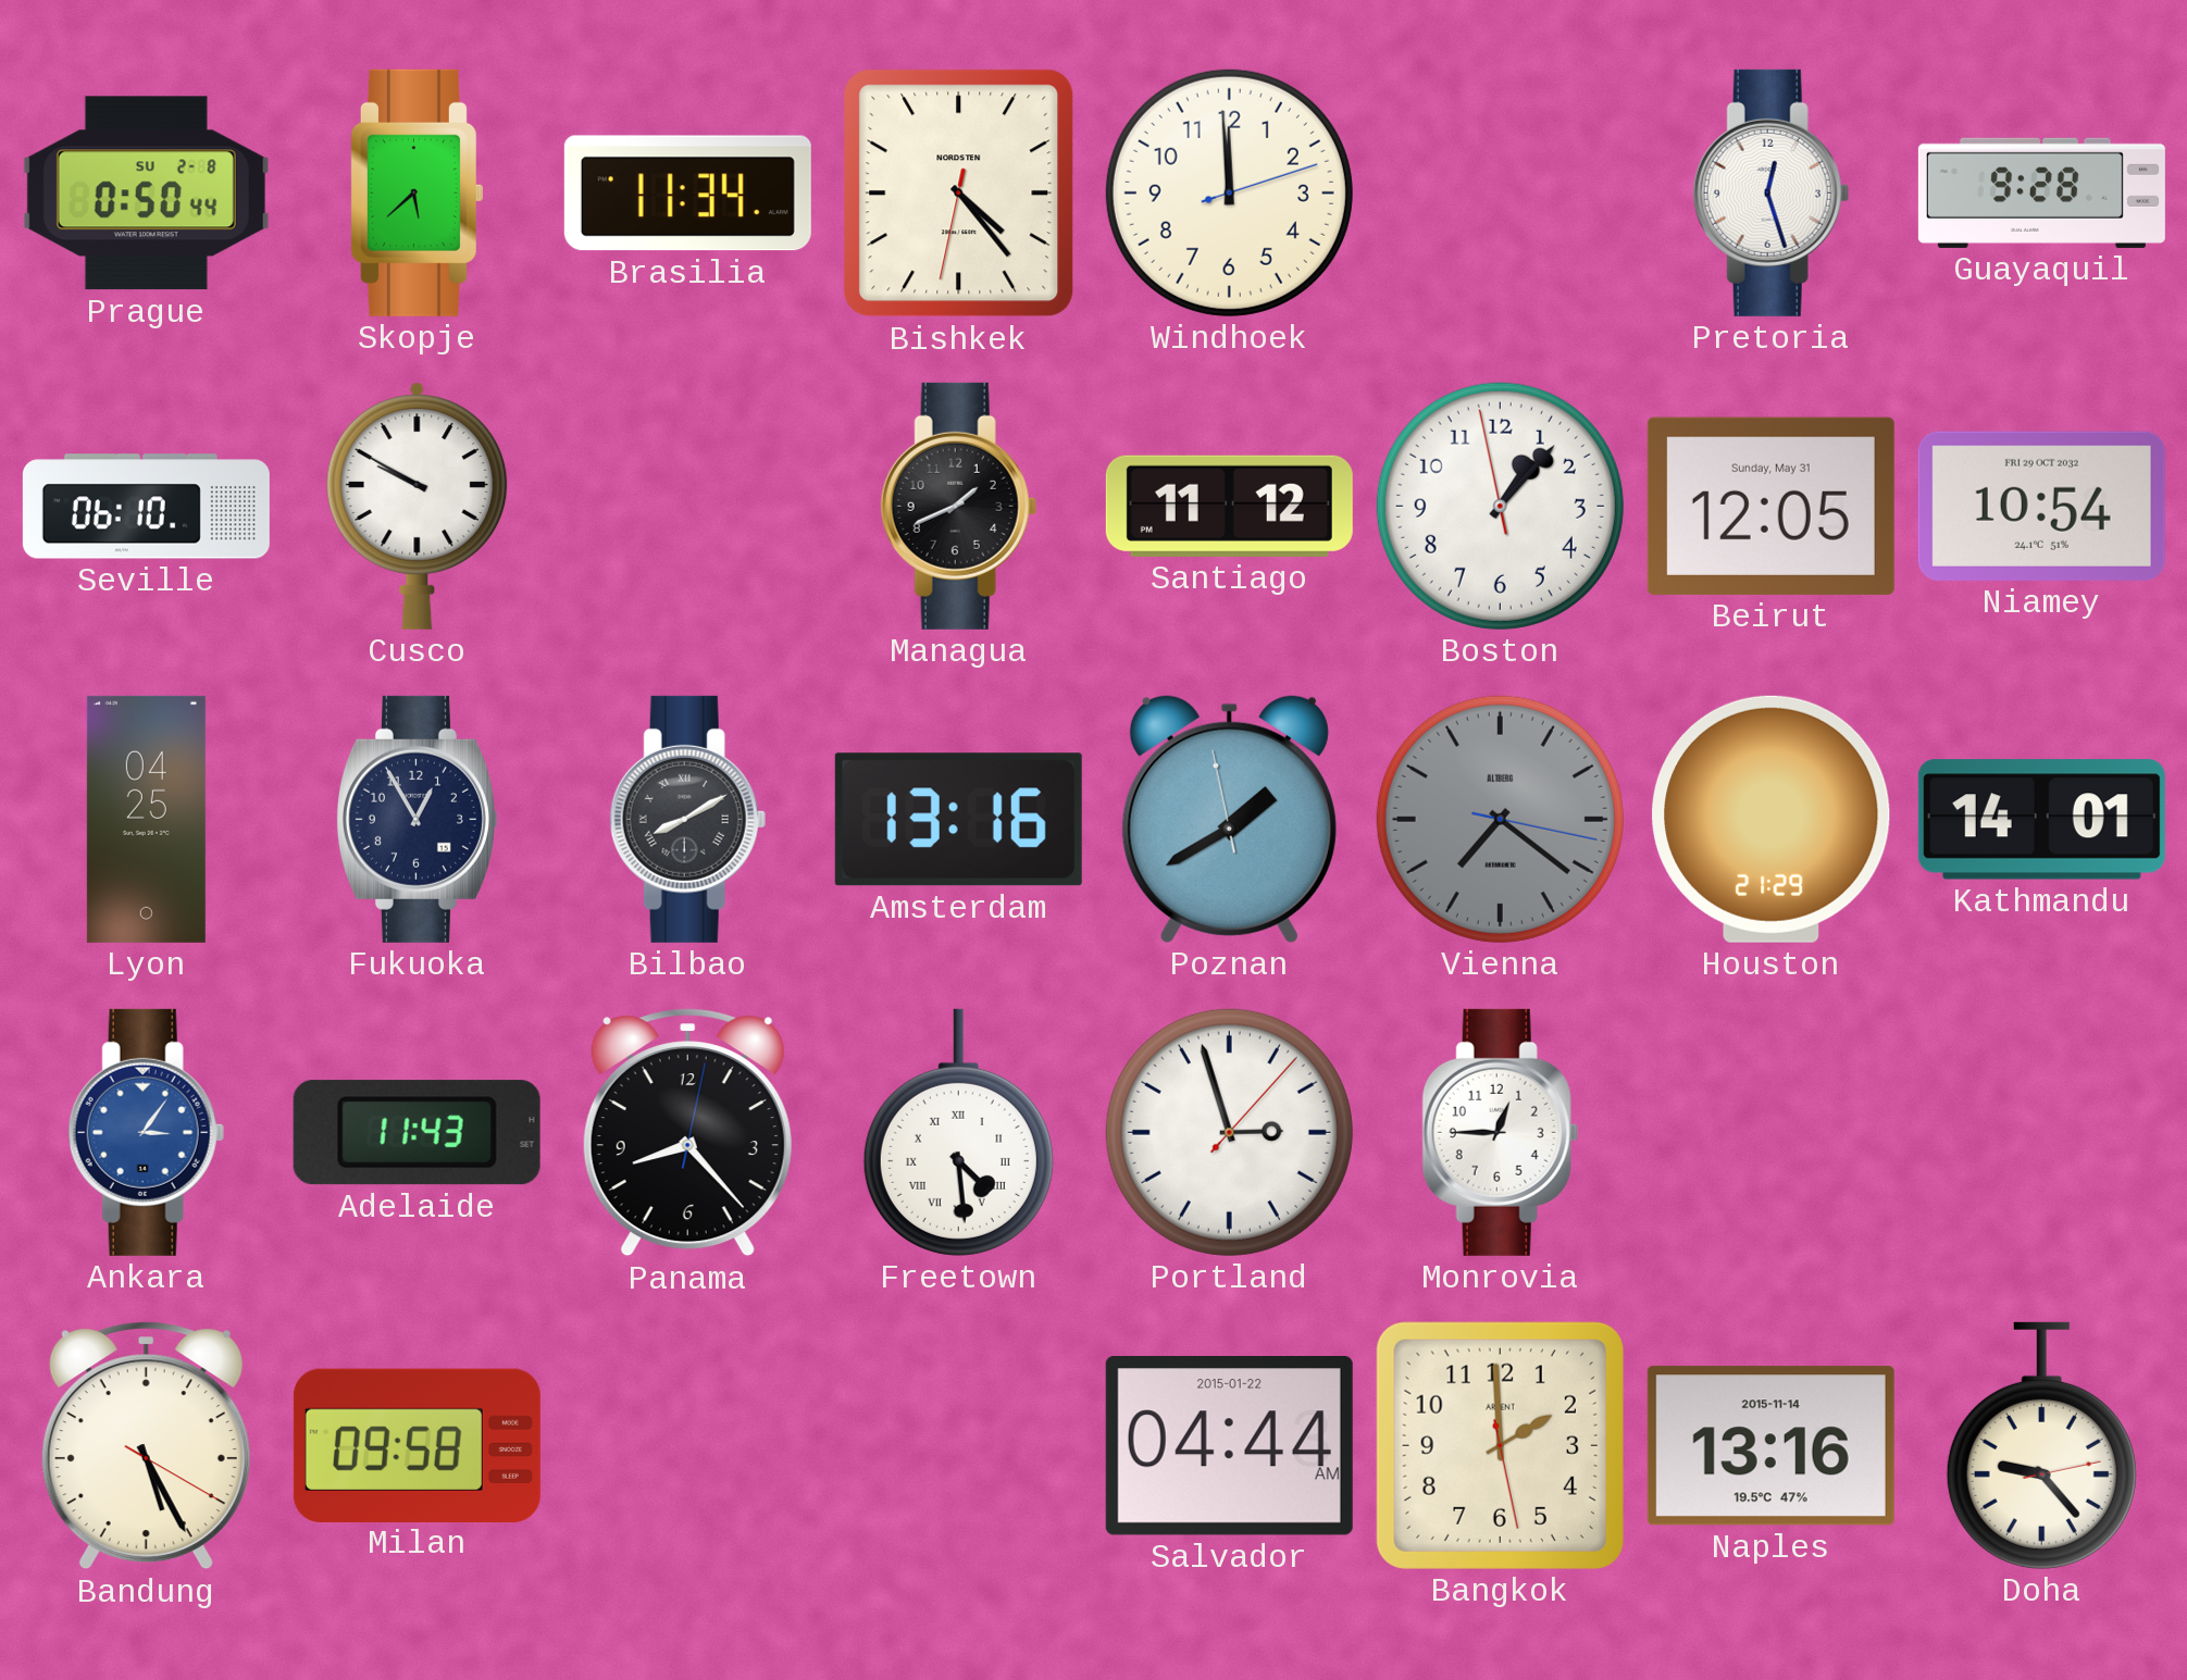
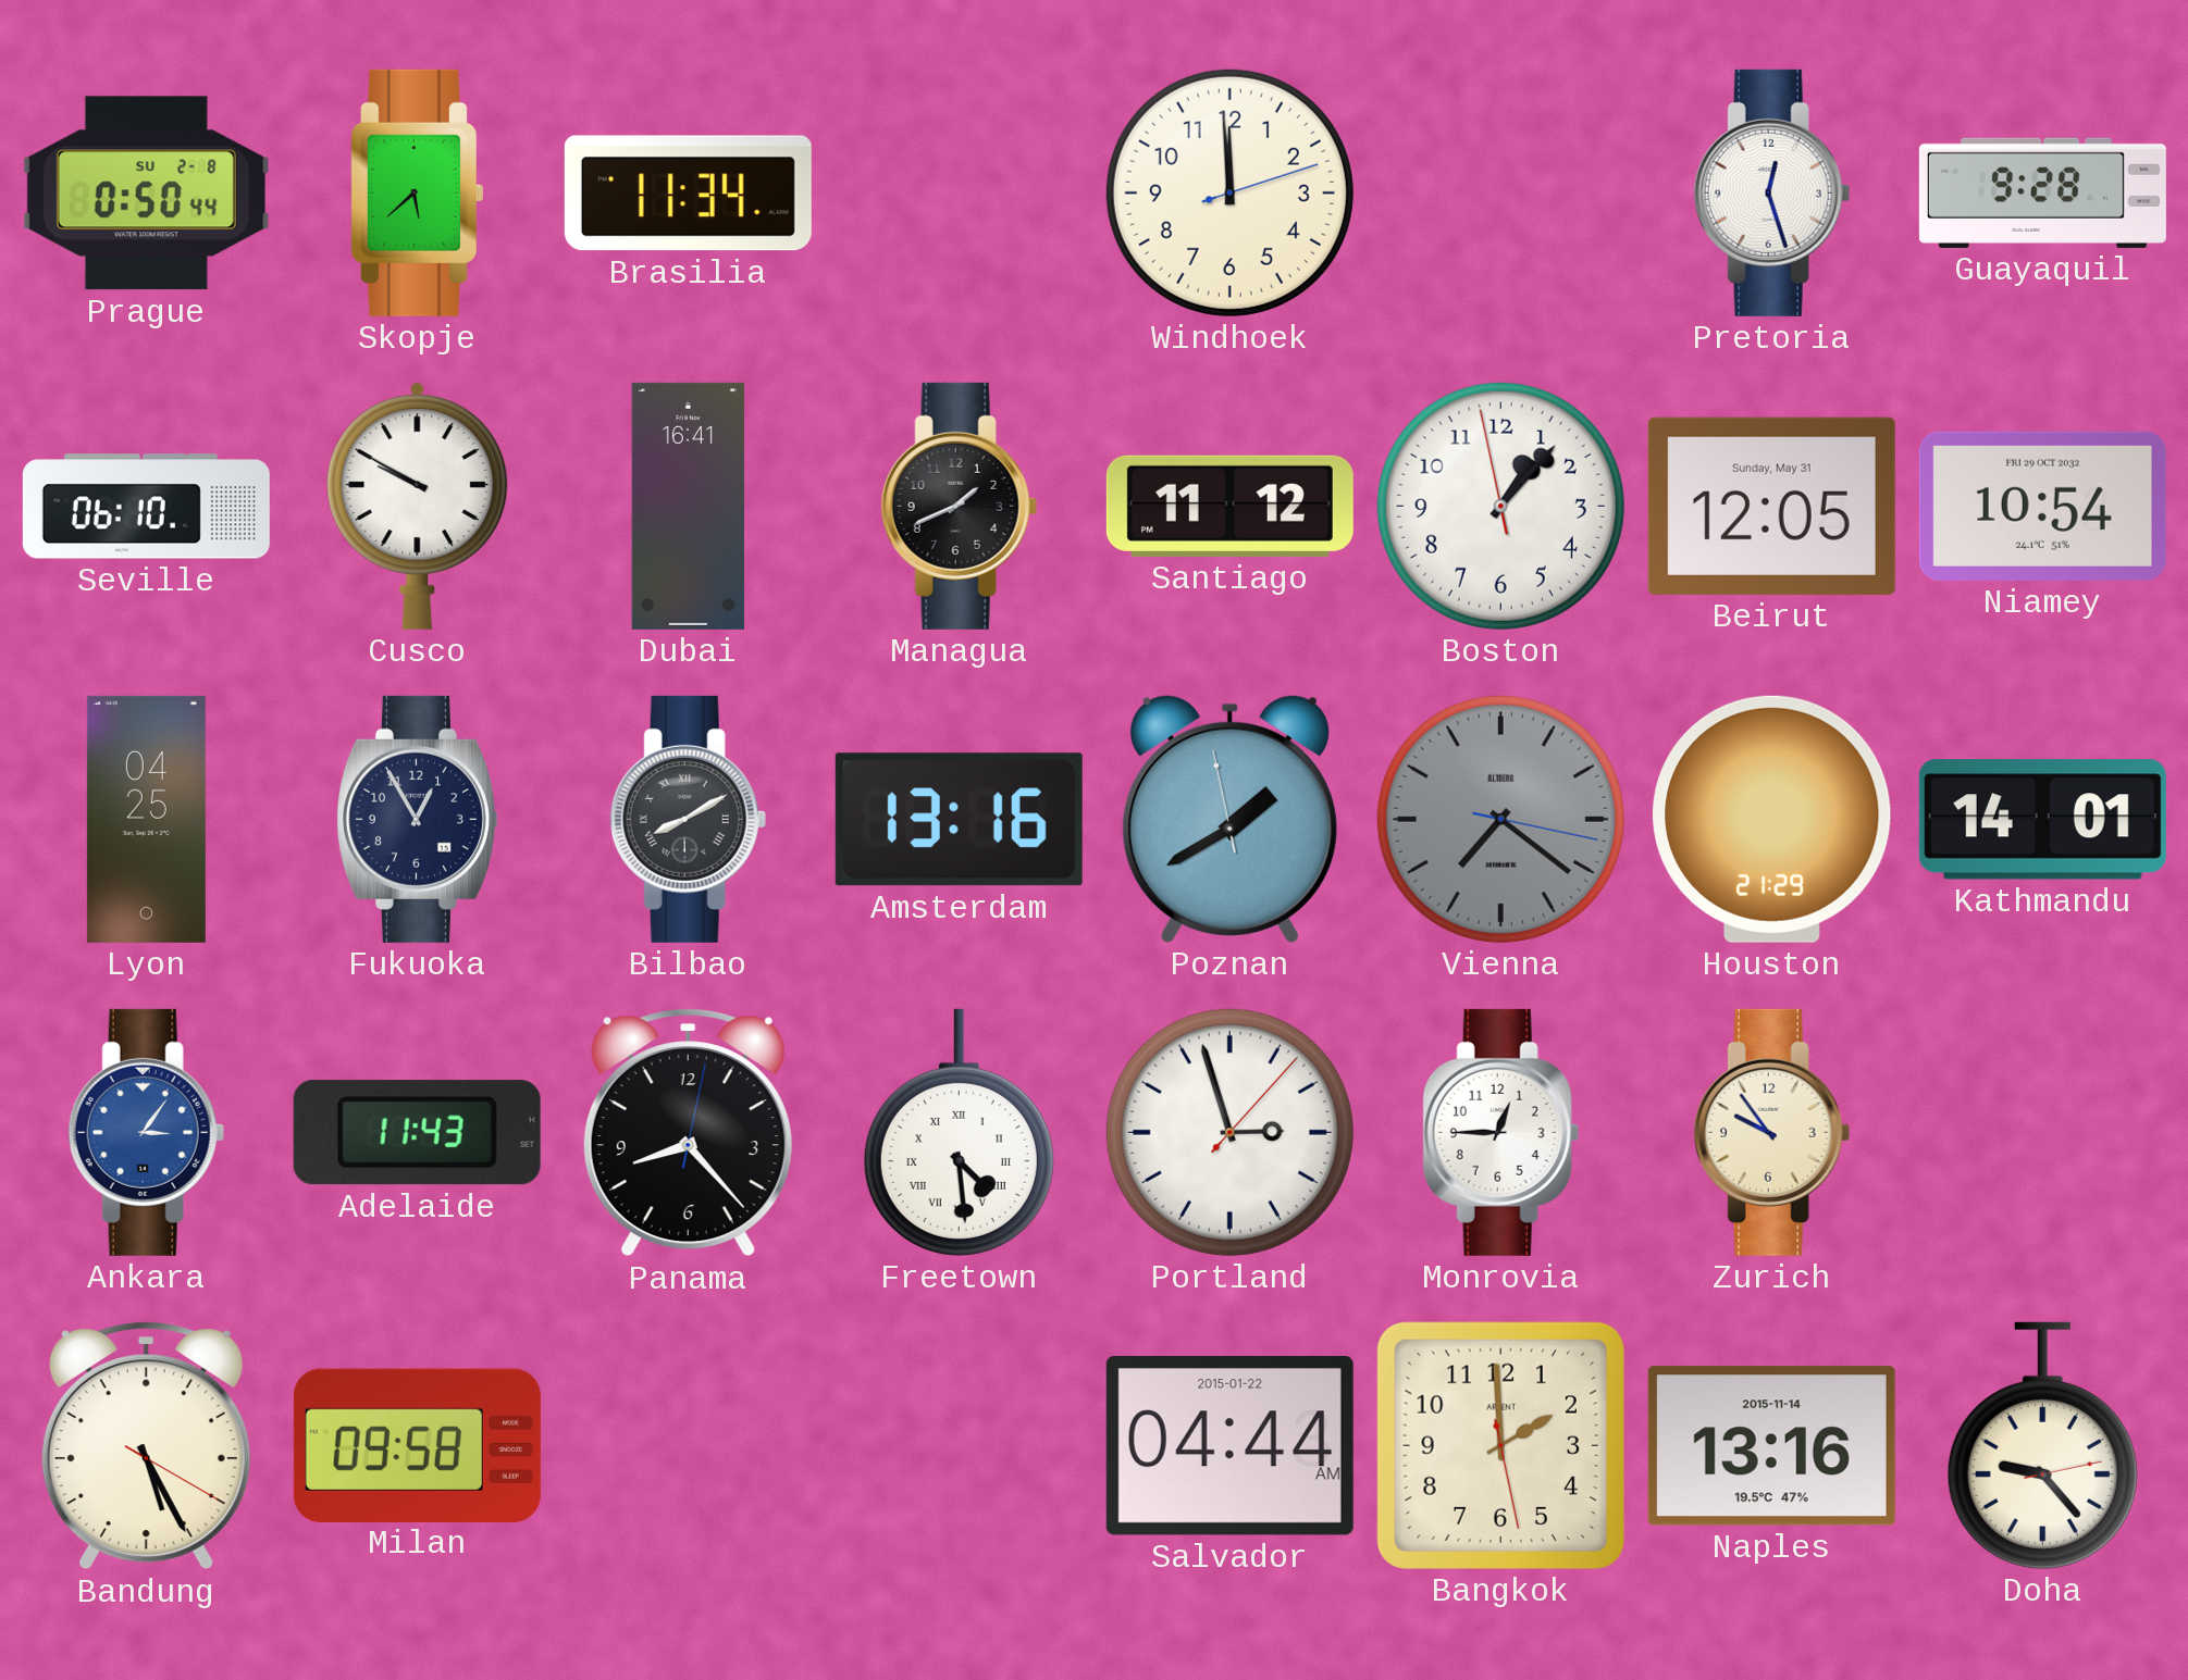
Bishkek: 4:23 -> none
Dubai: none -> 16:41
Zurich: none -> 9:54
